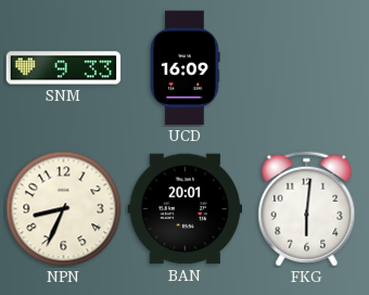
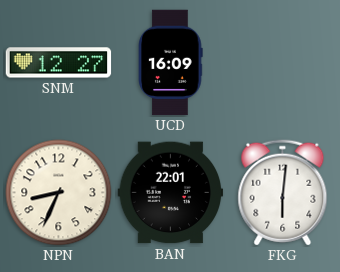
SNM: 9:33 -> 12:27
BAN: 20:01 -> 22:01
